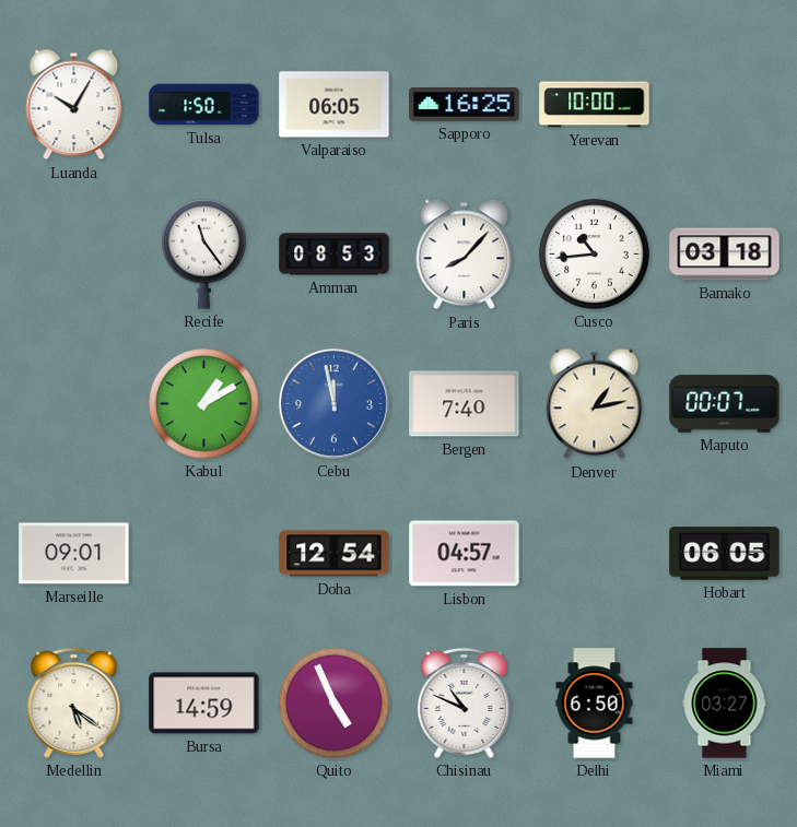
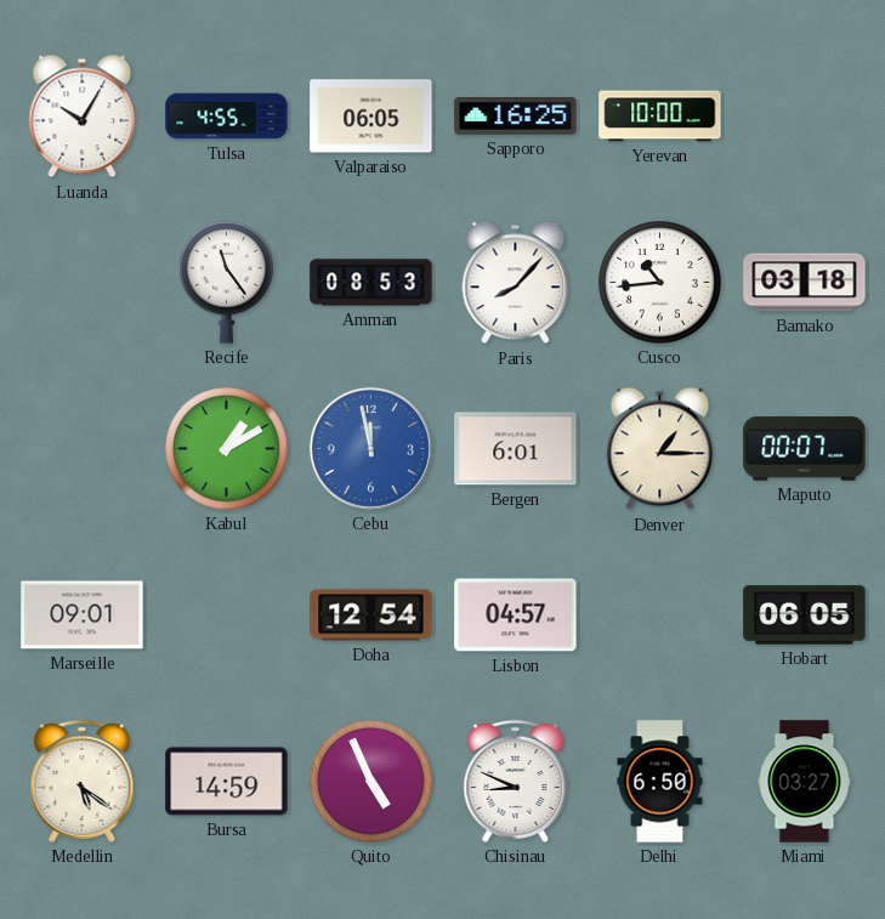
Tulsa: 1:50 -> 4:55
Bergen: 7:40 -> 6:01
Denver: 1:13 -> 1:15
Chisinau: 10:49 -> 8:49
